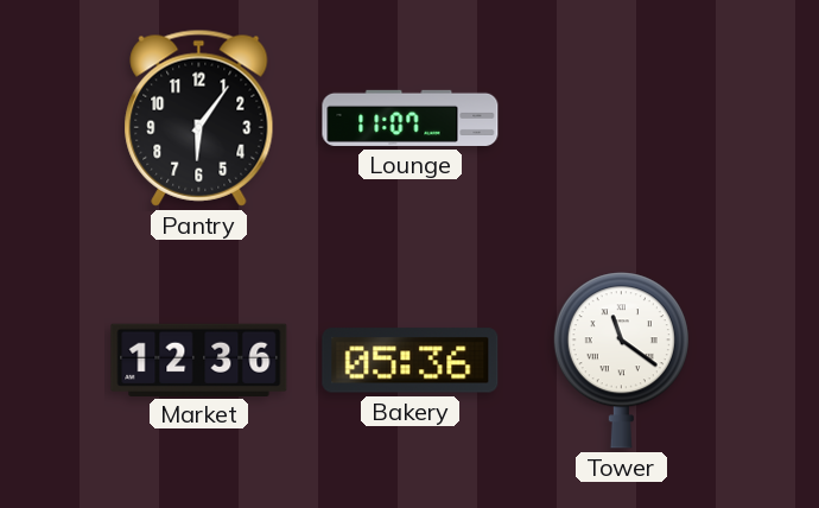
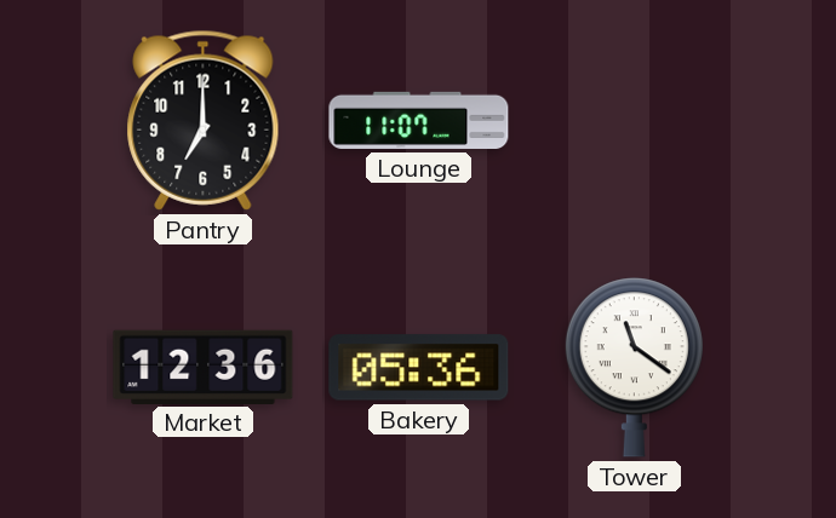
Pantry: 6:06 -> 7:00
